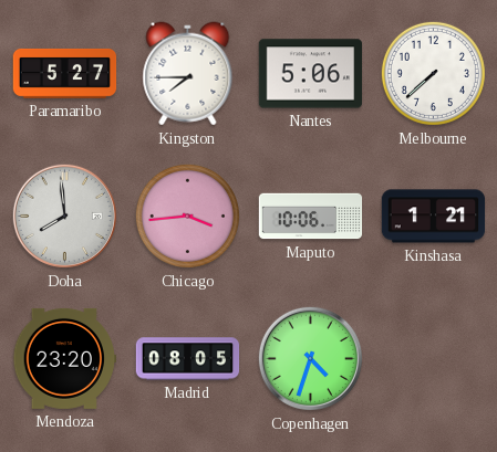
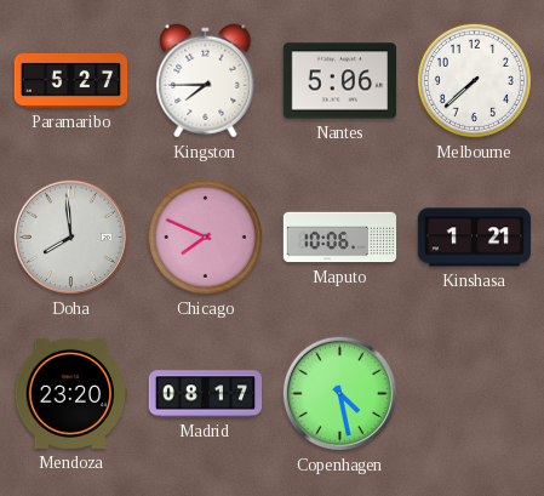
Chicago: 3:44 -> 7:49
Madrid: 08:05 -> 08:17
Copenhagen: 4:33 -> 4:28
